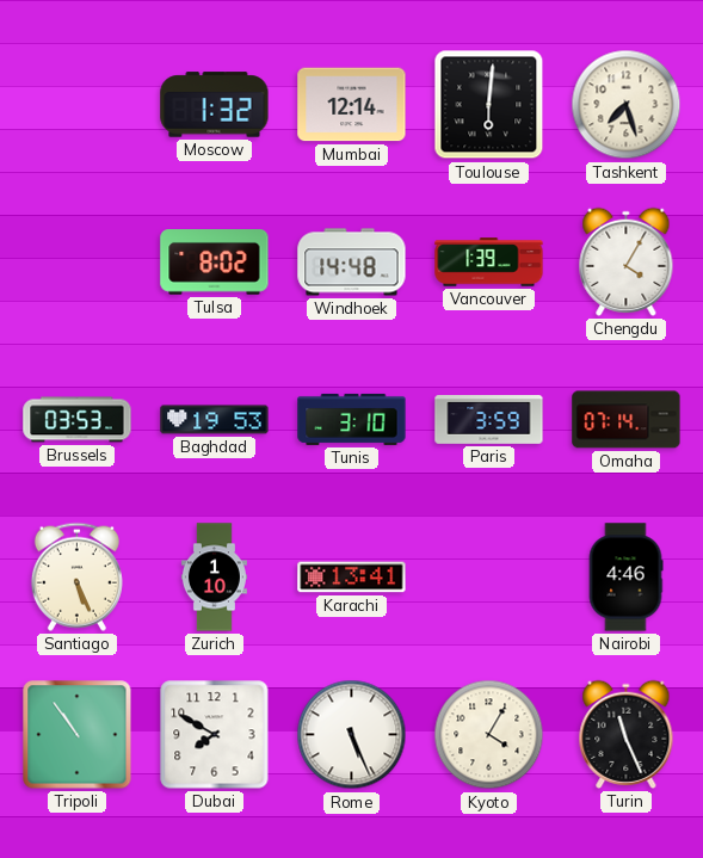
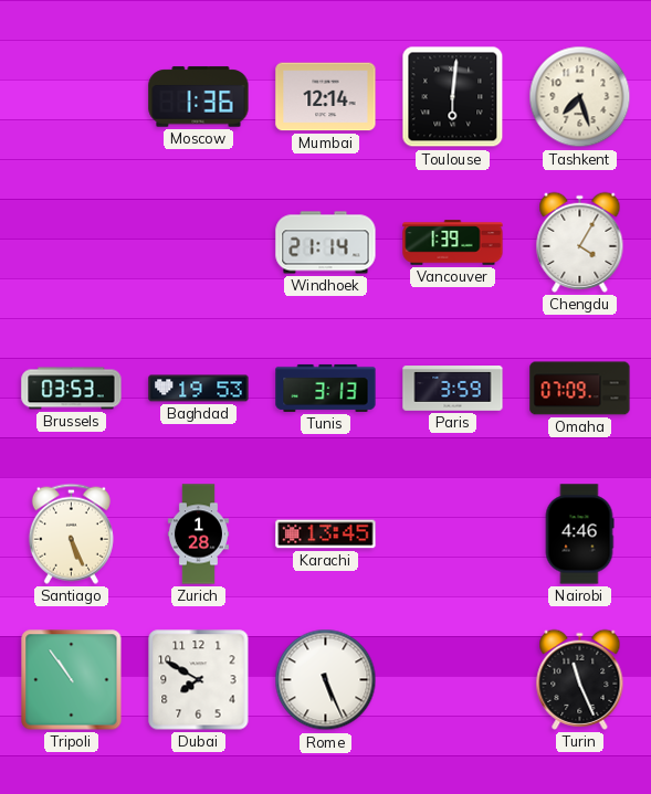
Moscow: 1:32 -> 1:36
Tulsa: 8:02 -> none
Windhoek: 14:48 -> 21:14
Tunis: 3:10 -> 3:13
Omaha: 07:14 -> 07:09
Zurich: 1:10 -> 1:28
Karachi: 13:41 -> 13:45
Kyoto: 4:05 -> none
